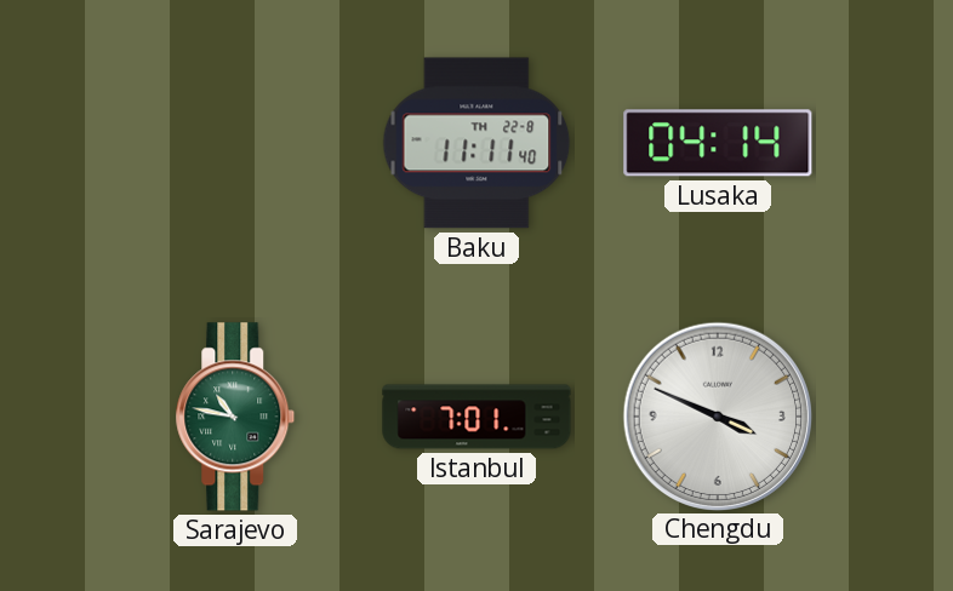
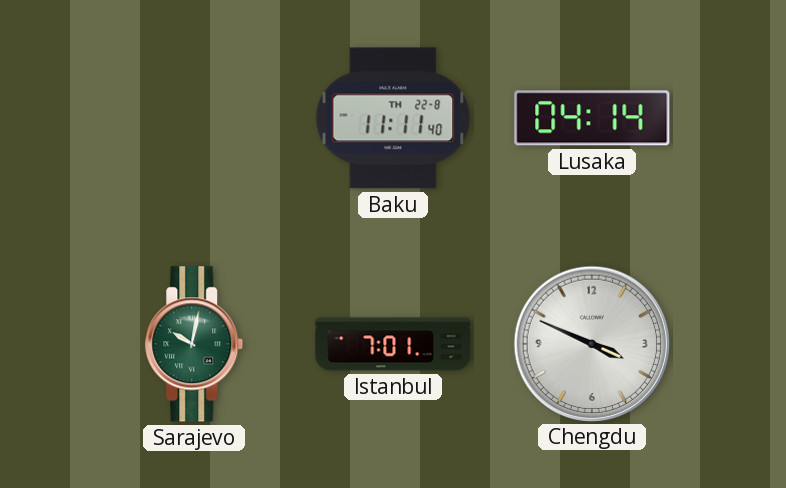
Sarajevo: 10:47 -> 10:02
